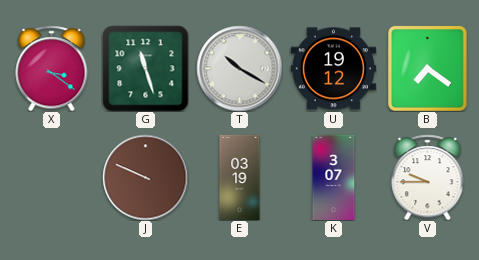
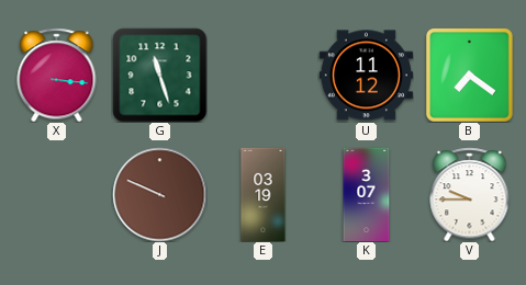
X: 3:21 -> 3:16
T: 10:20 -> none
U: 19:12 -> 11:12
